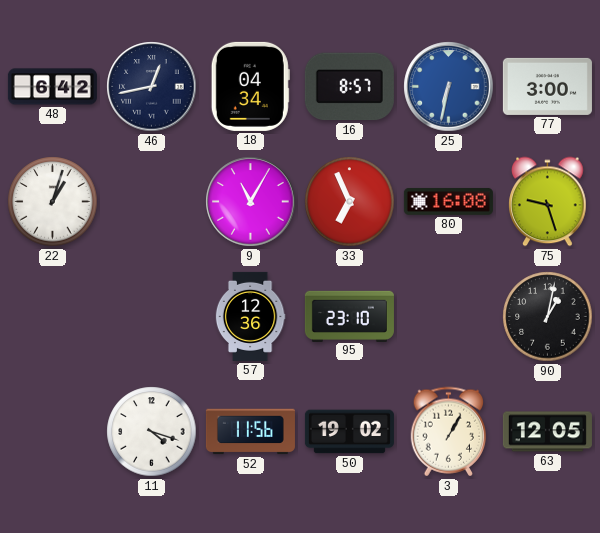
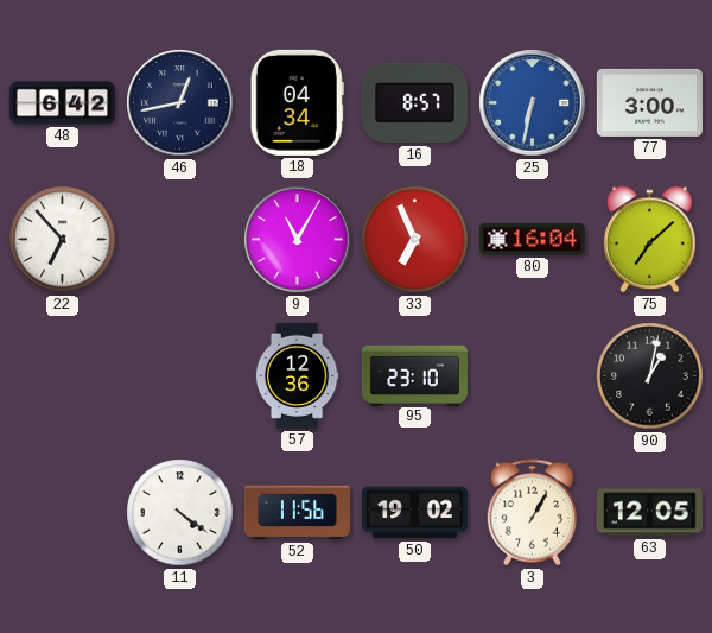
22: 1:03 -> 6:53
80: 16:08 -> 16:04
75: 9:27 -> 7:08
11: 4:18 -> 4:21
